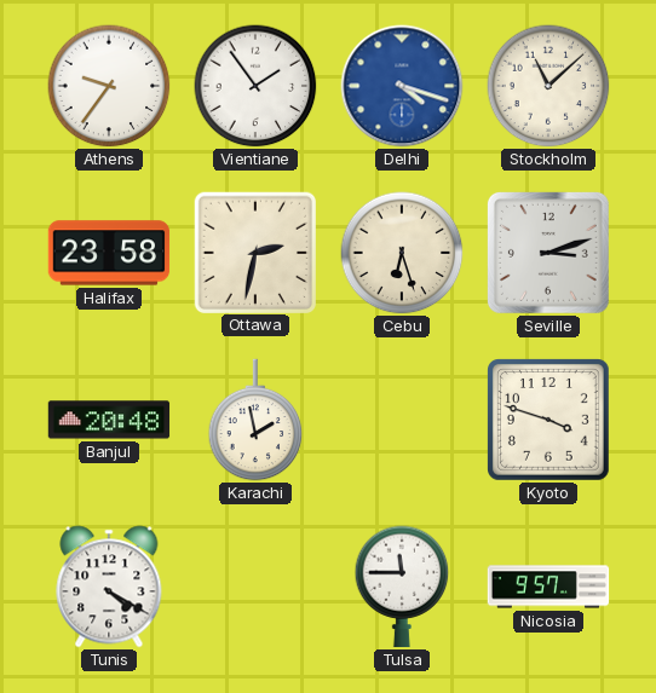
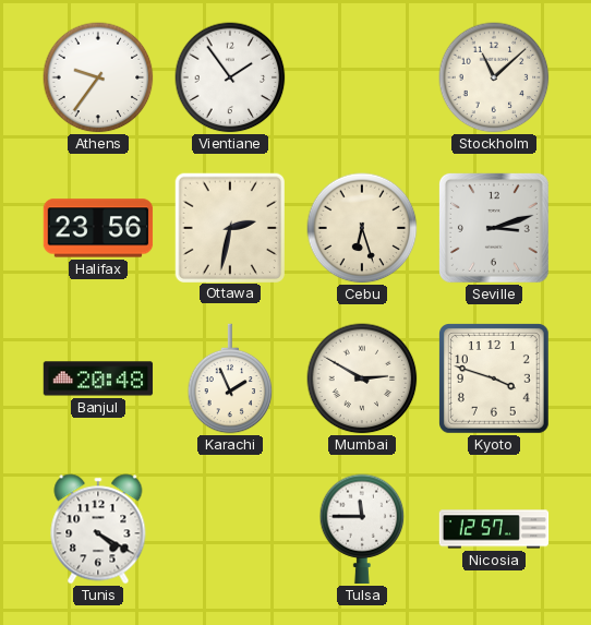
Delhi: 4:18 -> none
Halifax: 23:58 -> 23:56
Karachi: 1:58 -> 1:56
Mumbai: none -> 2:50
Nicosia: 9:57 -> 12:57
